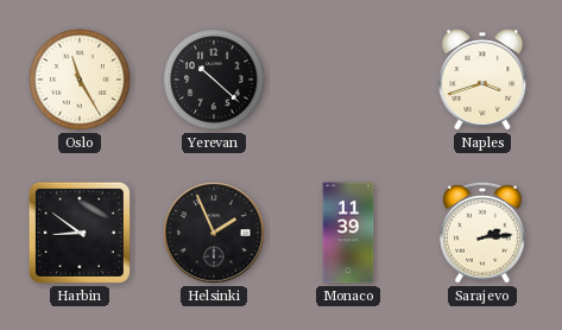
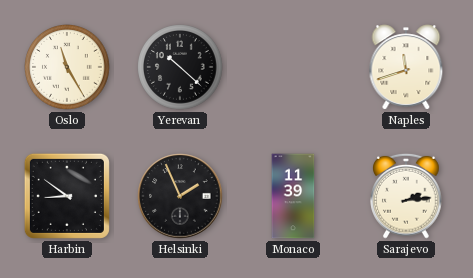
Naples: 3:42 -> 11:42
